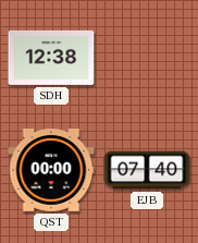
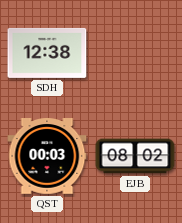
QST: 00:00 -> 00:03
EJB: 07:40 -> 08:02
